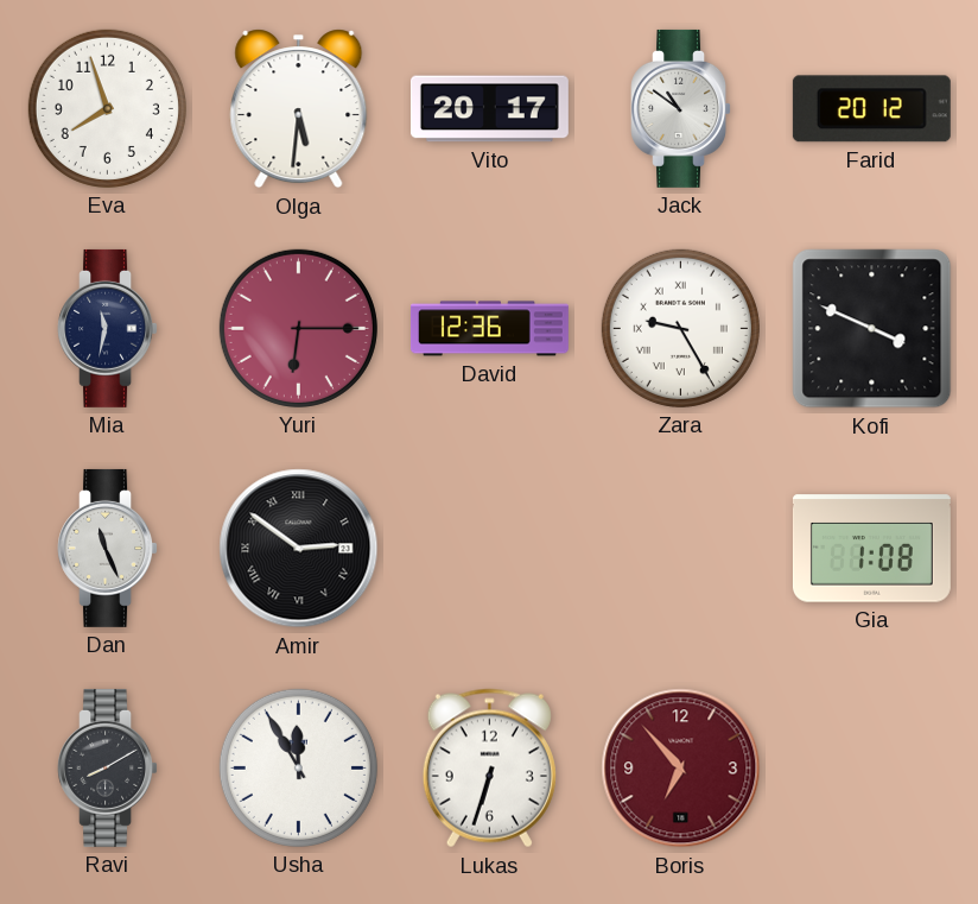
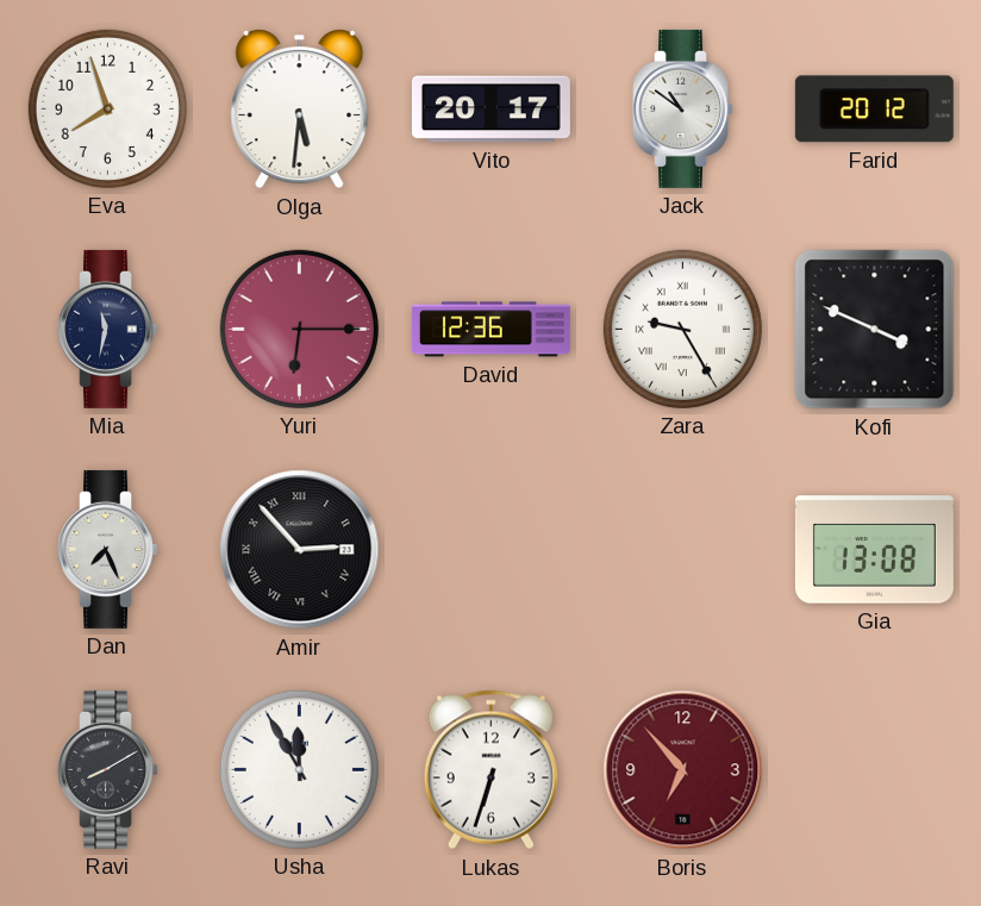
Dan: 11:26 -> 7:26
Amir: 2:51 -> 2:53
Gia: 1:08 -> 13:08
